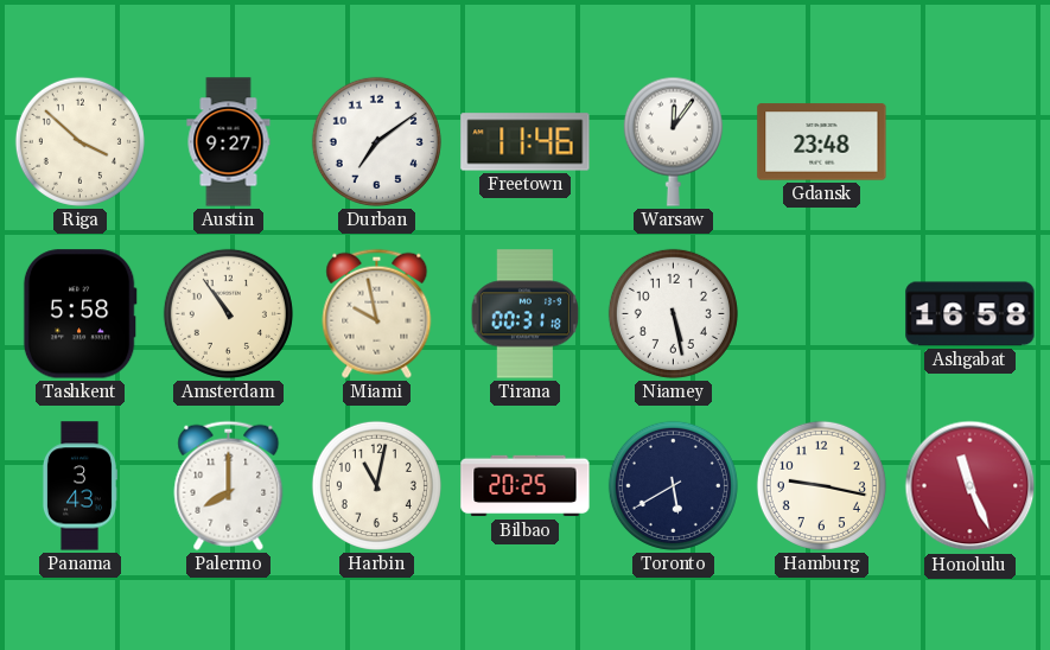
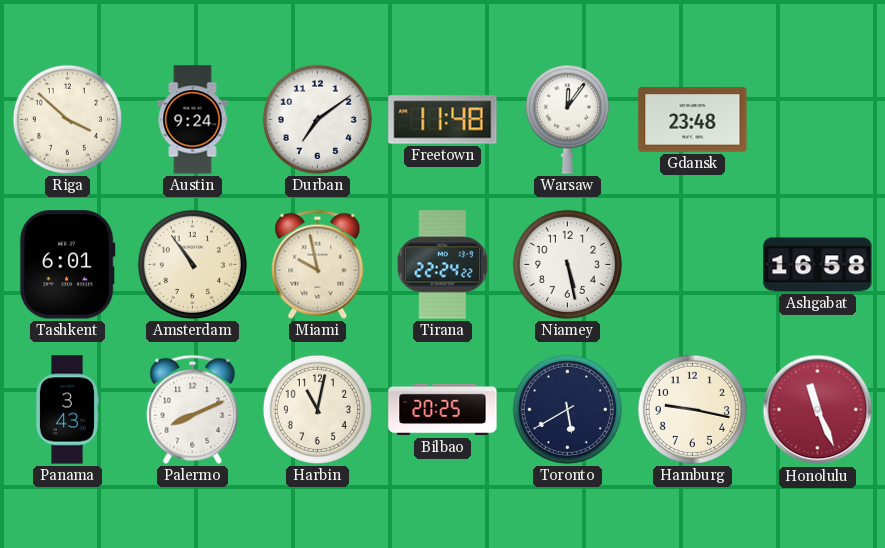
Austin: 9:27 -> 9:24
Freetown: 11:46 -> 11:48
Tashkent: 5:58 -> 6:01
Tirana: 00:31 -> 22:24
Palermo: 8:00 -> 8:11
